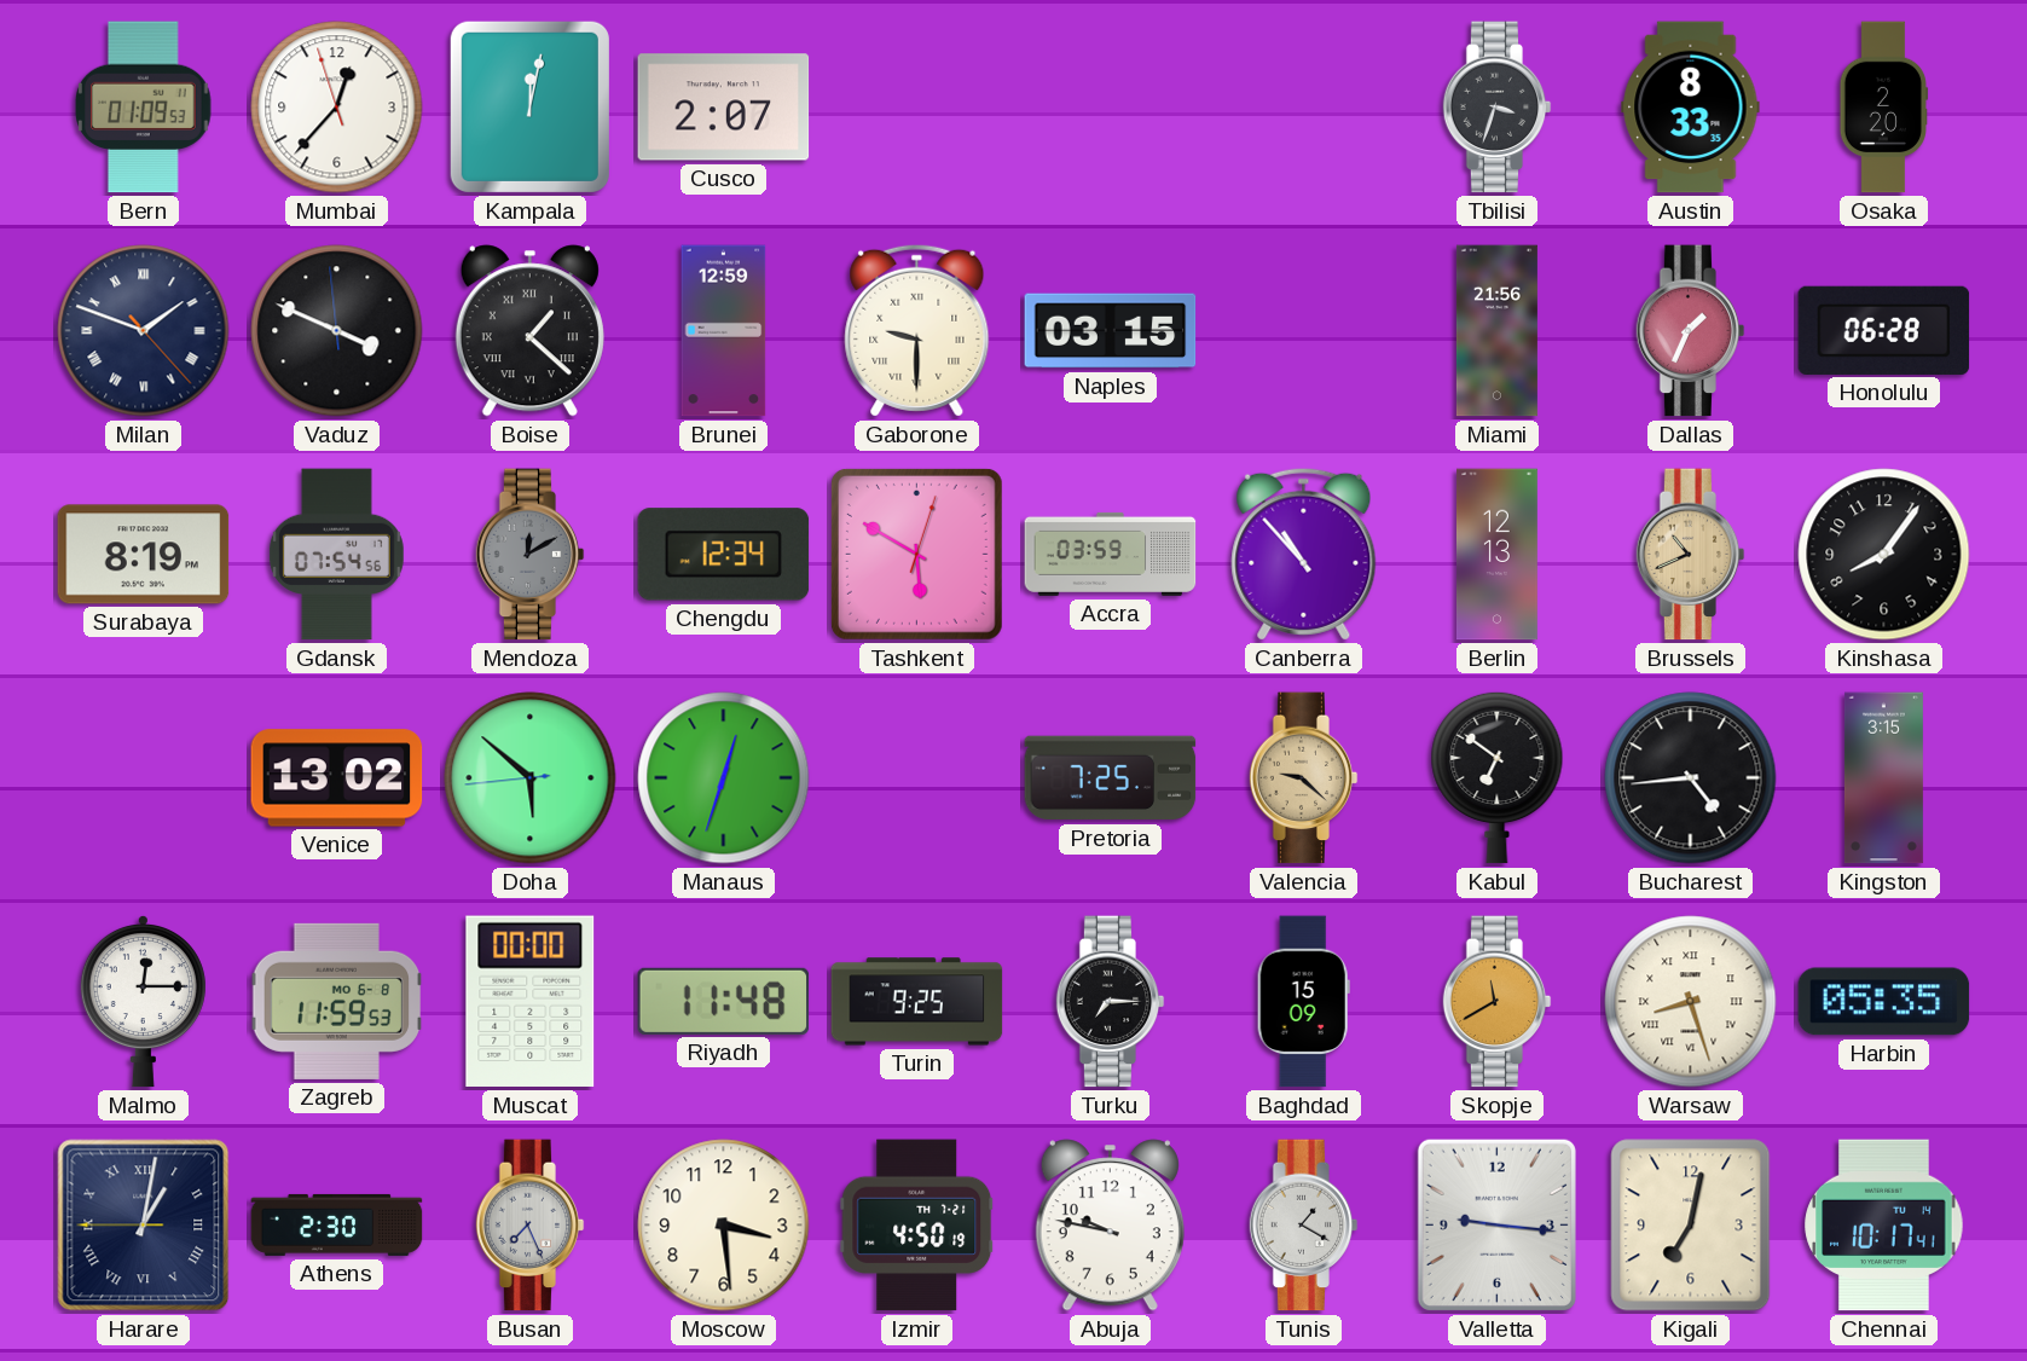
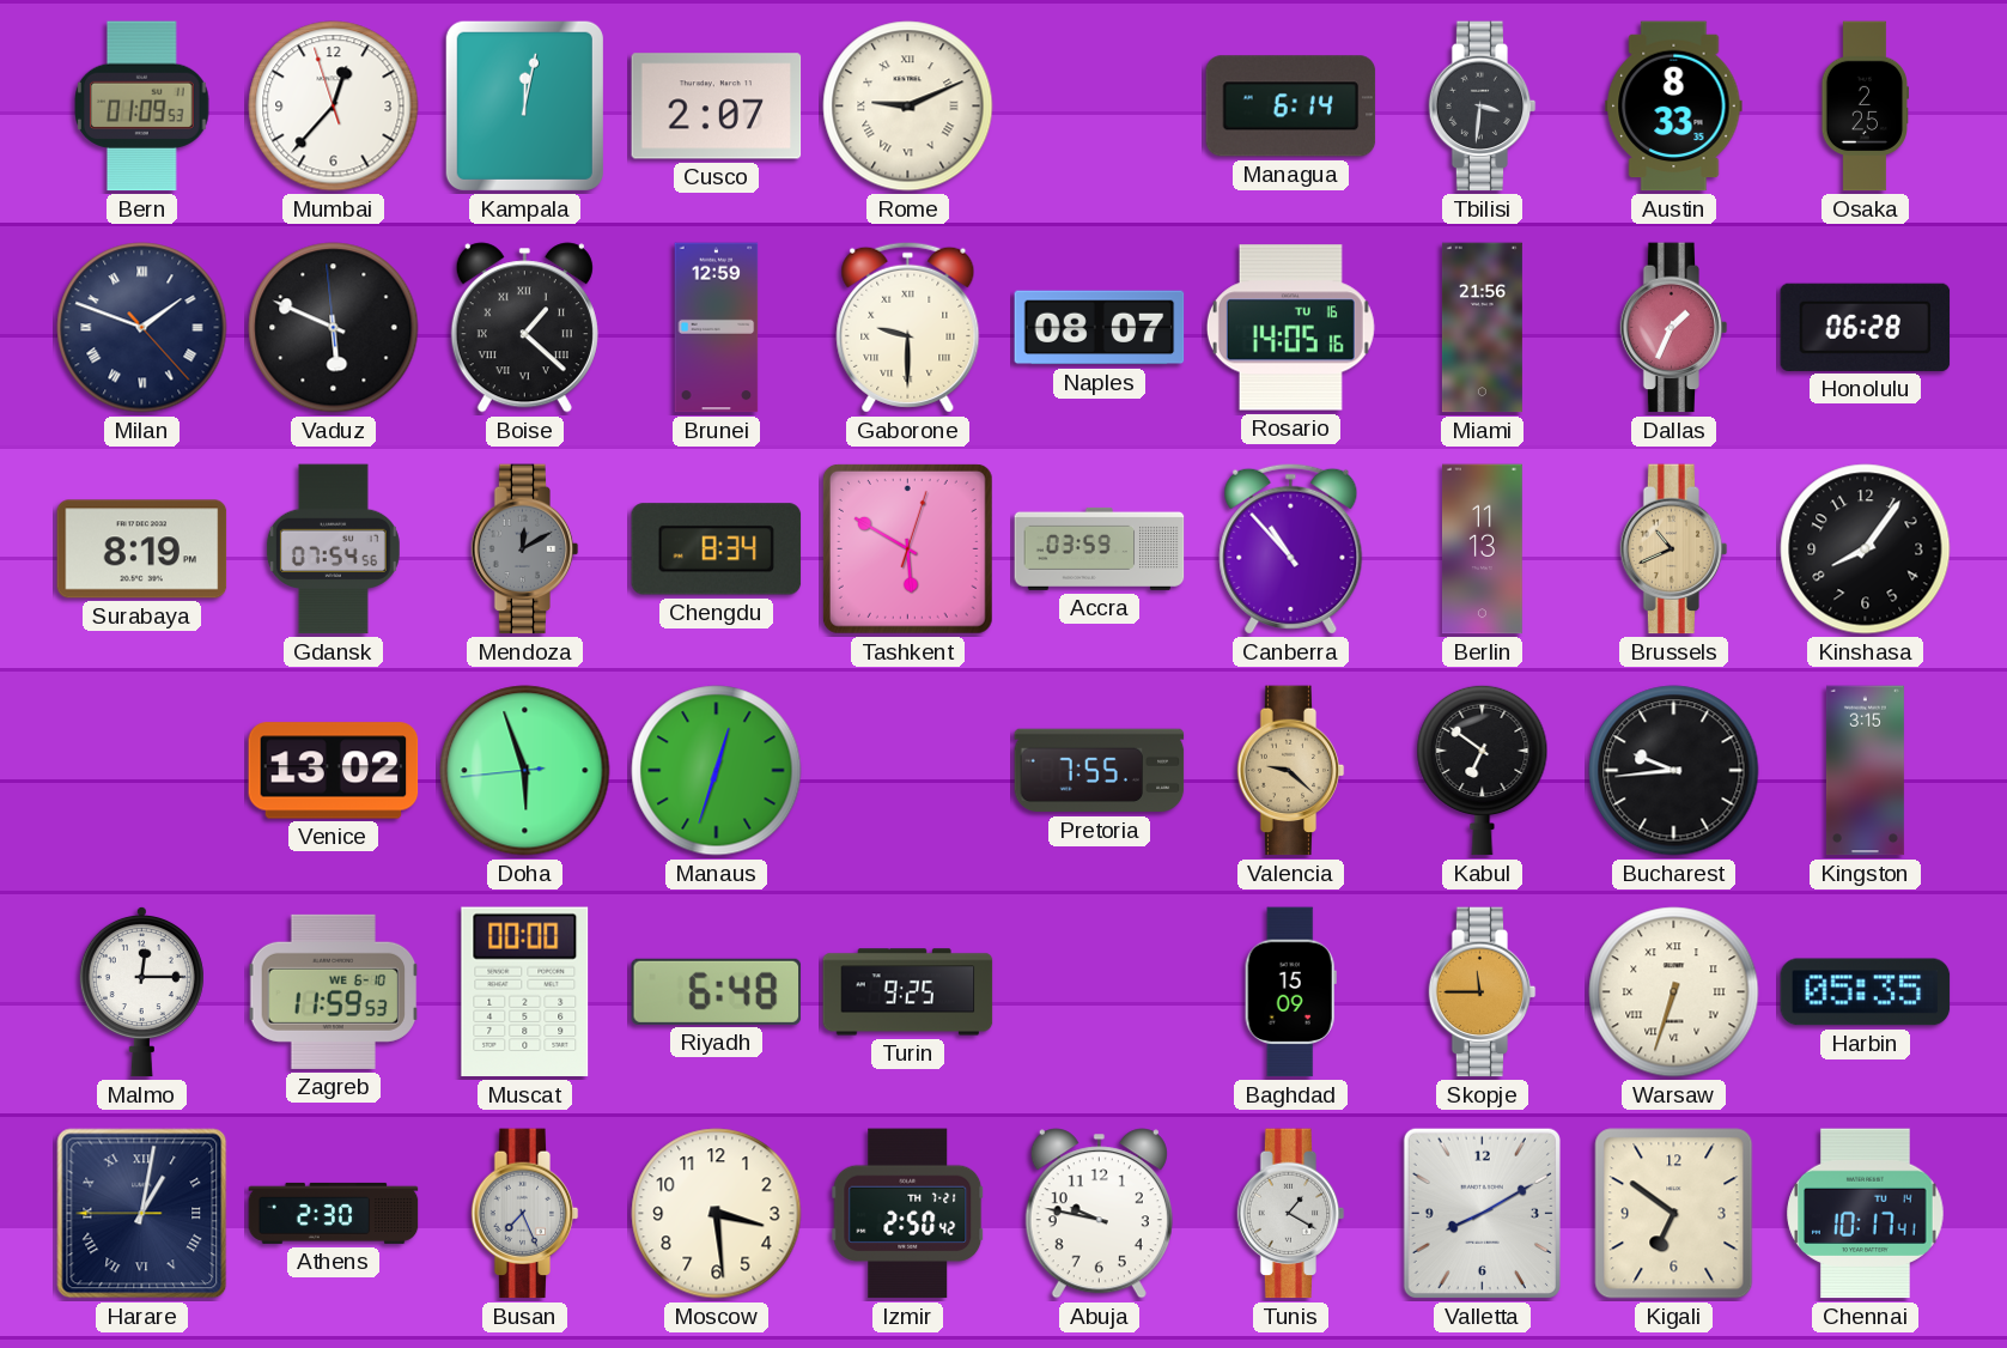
Rome: none -> 9:11
Managua: none -> 6:14
Tbilisi: 3:33 -> 3:31
Osaka: 2:20 -> 2:25
Vaduz: 3:48 -> 5:48
Naples: 03:15 -> 08:07
Rosario: none -> 14:05
Chengdu: 12:34 -> 8:34
Berlin: 12:13 -> 11:13
Doha: 5:51 -> 5:56
Pretoria: 7:25 -> 7:55
Bucharest: 4:44 -> 9:44
Zagreb date: MO 6-8 -> WE 6-10
Riyadh: 11:48 -> 6:48
Turku: 7:15 -> none
Skopje: 11:40 -> 11:45
Warsaw: 8:27 -> 6:33
Izmir: 4:50 -> 2:50
Valletta: 9:16 -> 8:10
Kigali: 7:02 -> 6:51
